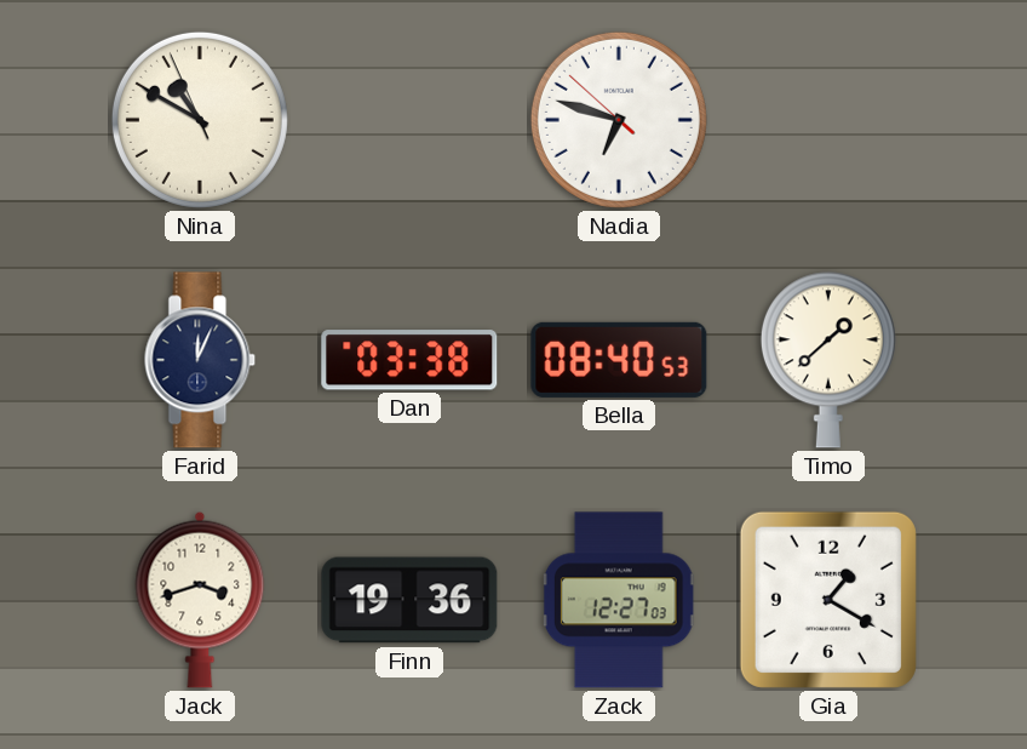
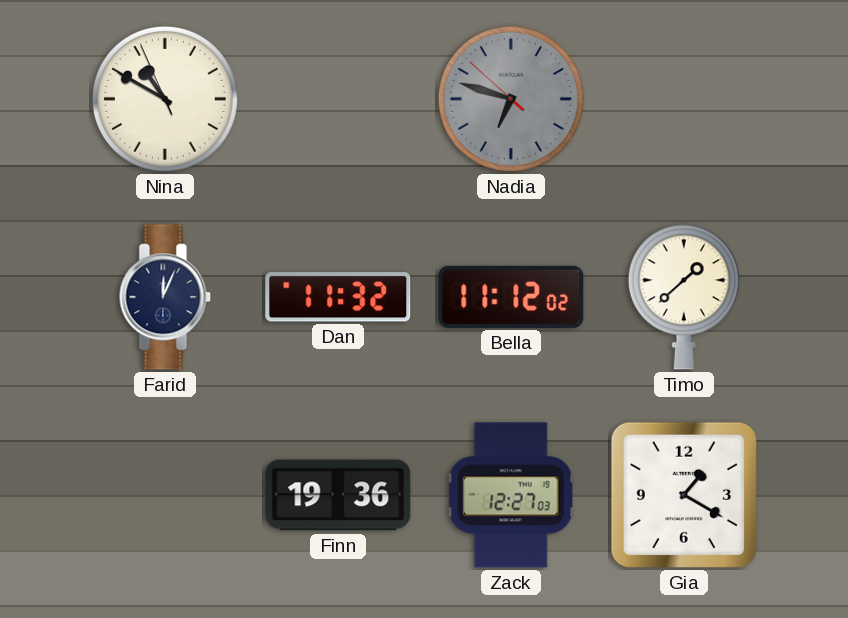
Nadia dial: white -> grey
Dan: 03:38 -> 11:32
Bella: 08:40 -> 11:12
Jack: 3:42 -> none
